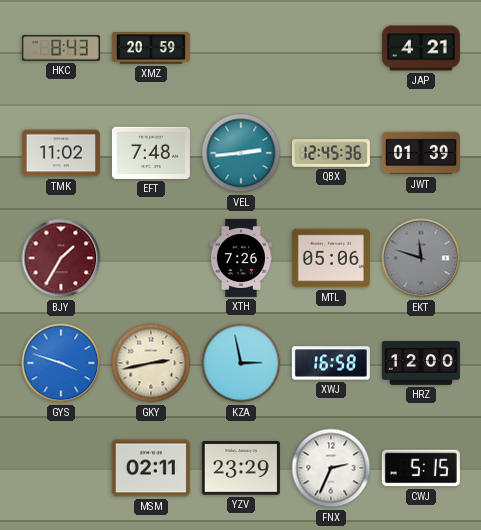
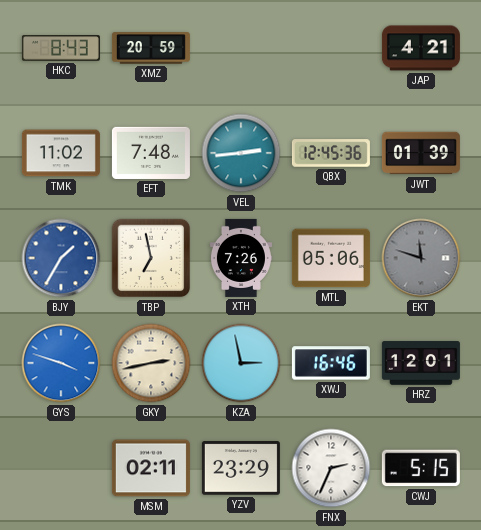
BJY dial: burgundy -> blue
TBP: none -> 6:58
XWJ: 16:58 -> 16:46
HRZ: 12:00 -> 12:01
